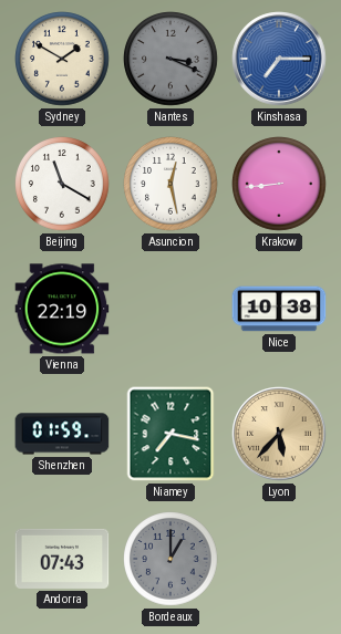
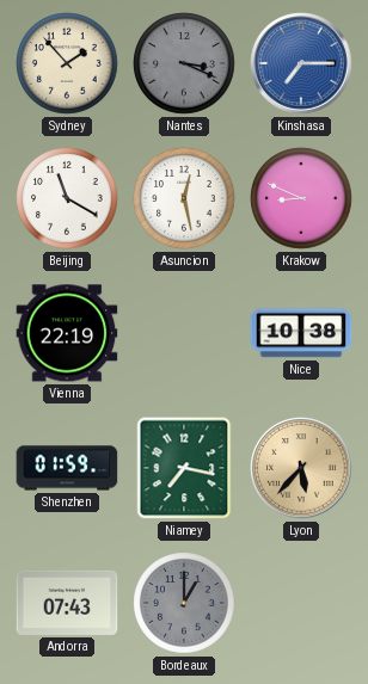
Sydney: 1:50 -> 1:53
Krakow: 8:44 -> 8:49
